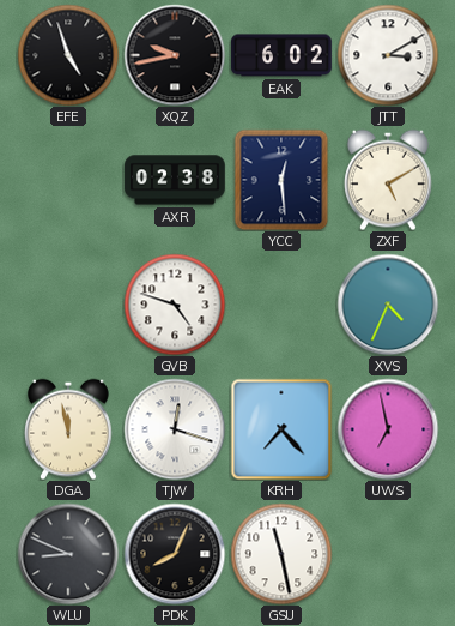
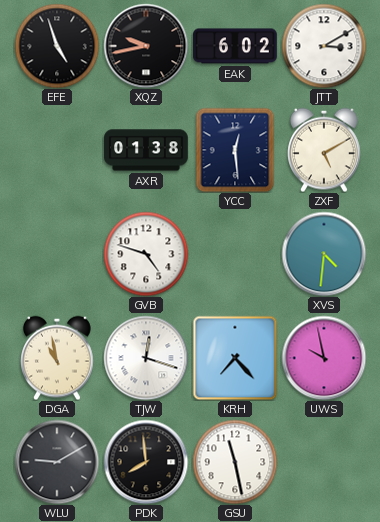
AXR: 02:38 -> 01:38
XVS: 4:34 -> 4:31
DGA: 11:58 -> 10:58
UWS: 6:58 -> 9:58
WLU: 8:49 -> 9:10
PDK: 8:04 -> 7:59
